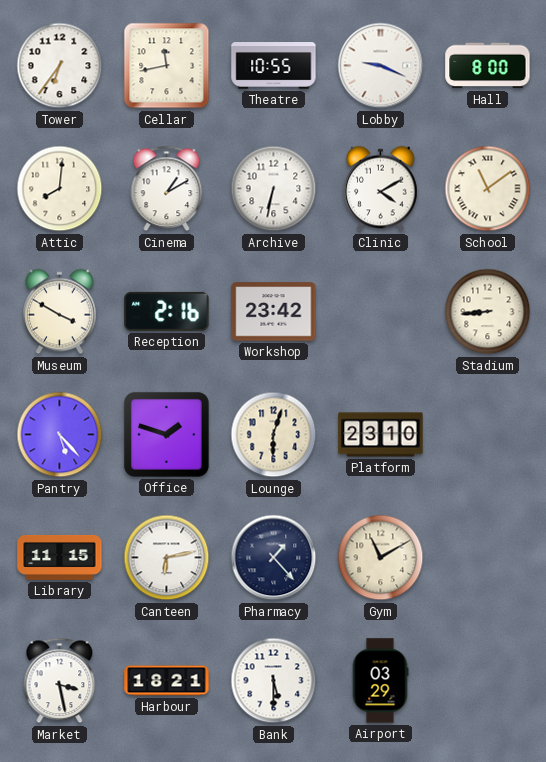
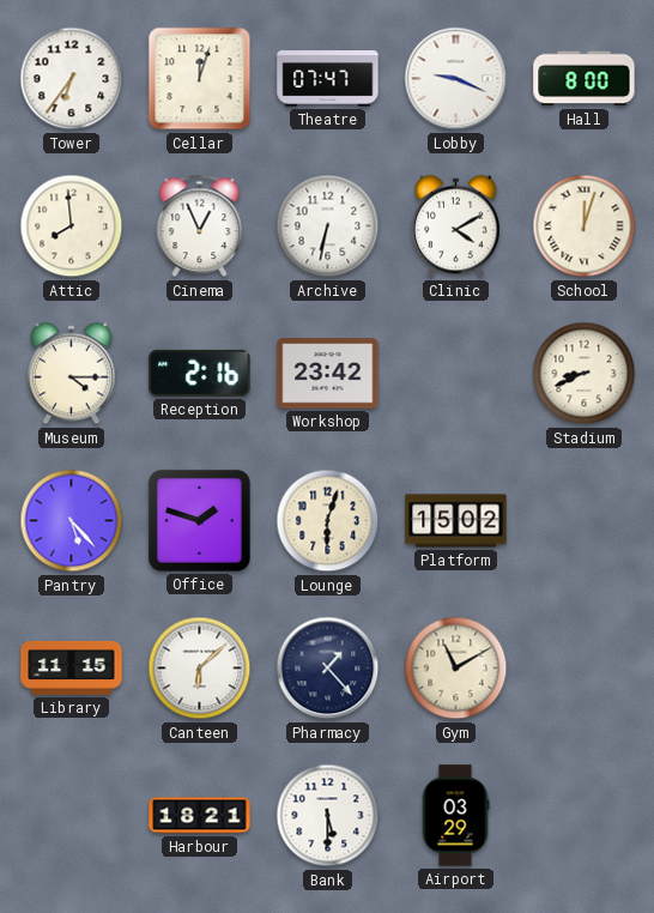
Cellar: 11:43 -> 12:03
Theatre: 10:55 -> 07:47
Attic: 8:01 -> 7:59
Cinema: 1:10 -> 12:56
School: 11:09 -> 12:03
Museum: 3:50 -> 4:15
Stadium: 8:44 -> 8:41
Platform: 23:10 -> 15:02
Canteen: 6:13 -> 6:08
Market: 3:28 -> none
